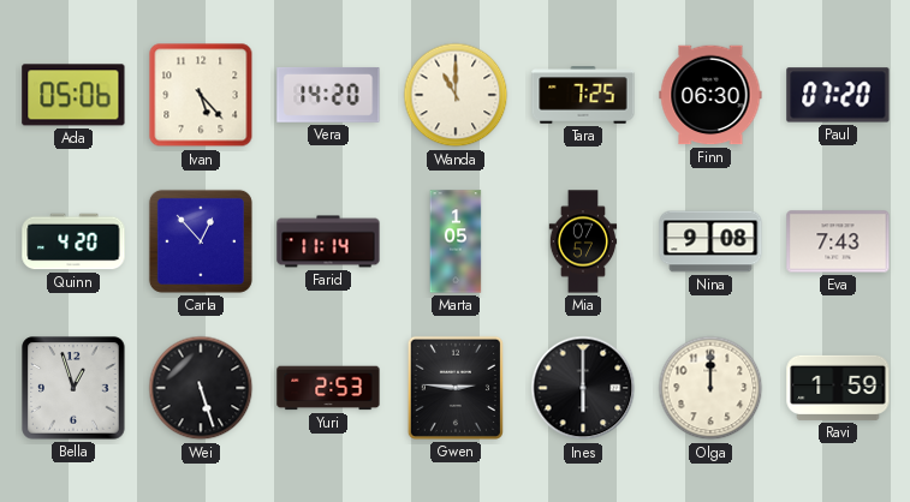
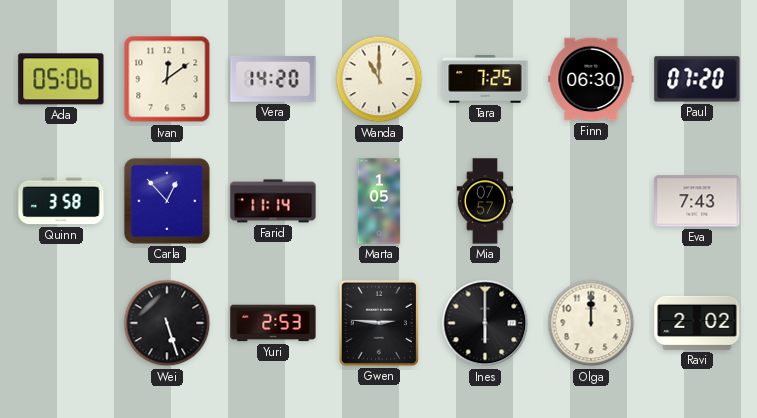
Ivan: 5:23 -> 12:09
Quinn: 4:20 -> 3:58
Nina: 9:08 -> none
Bella: 12:57 -> none
Ravi: 1:59 -> 2:02
